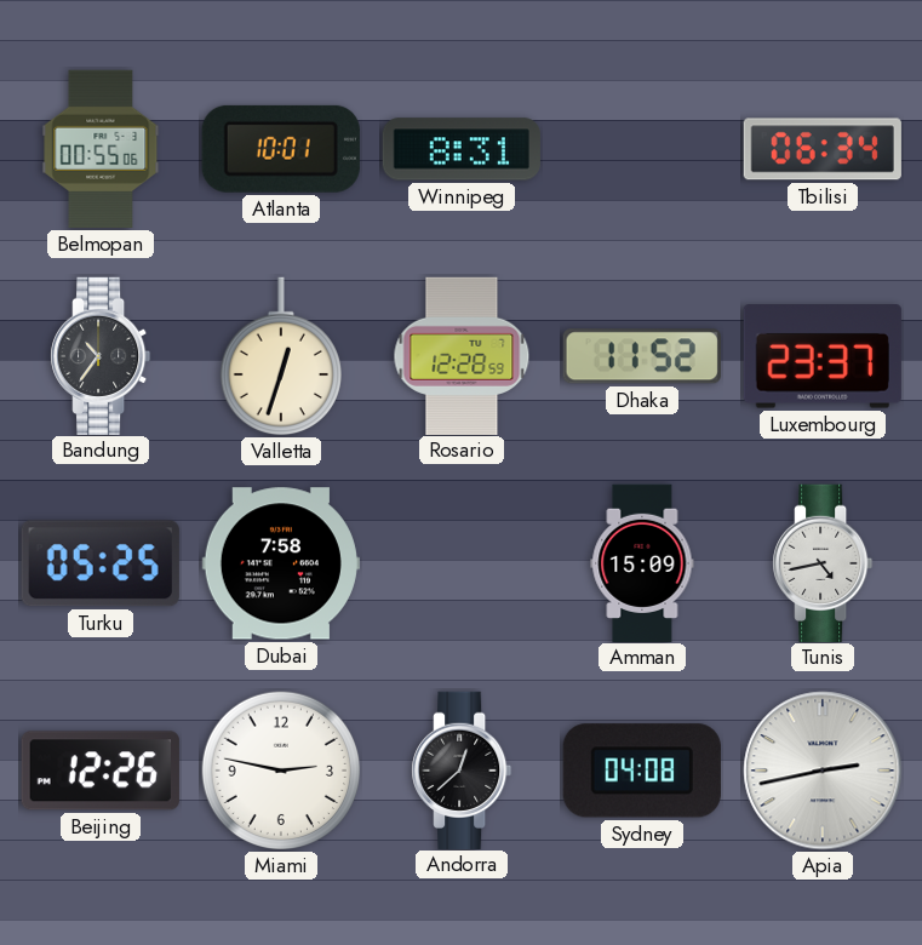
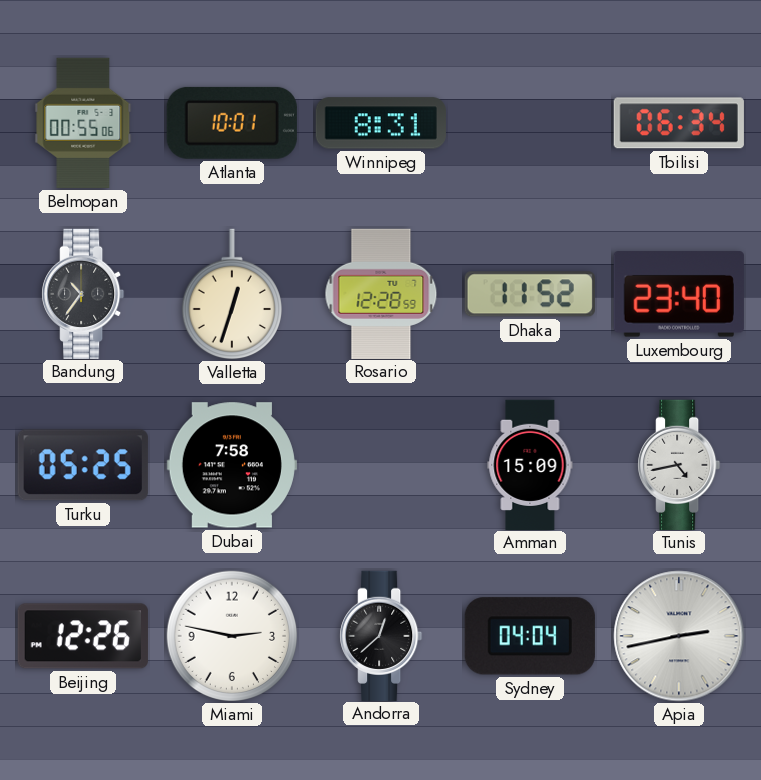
Luxembourg: 23:37 -> 23:40
Sydney: 04:08 -> 04:04
